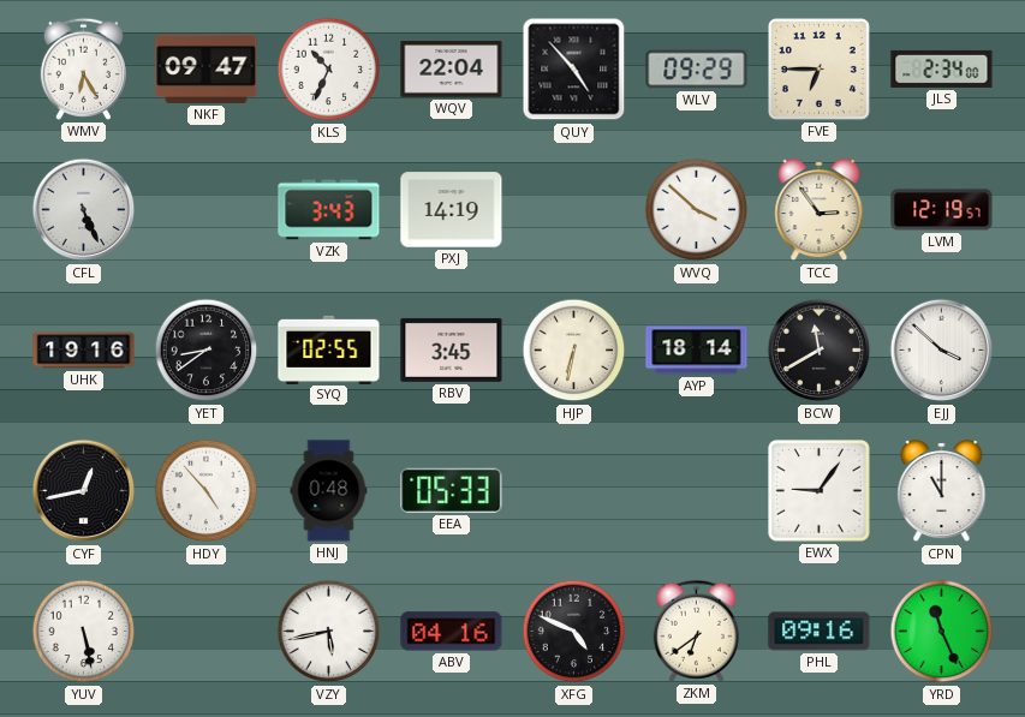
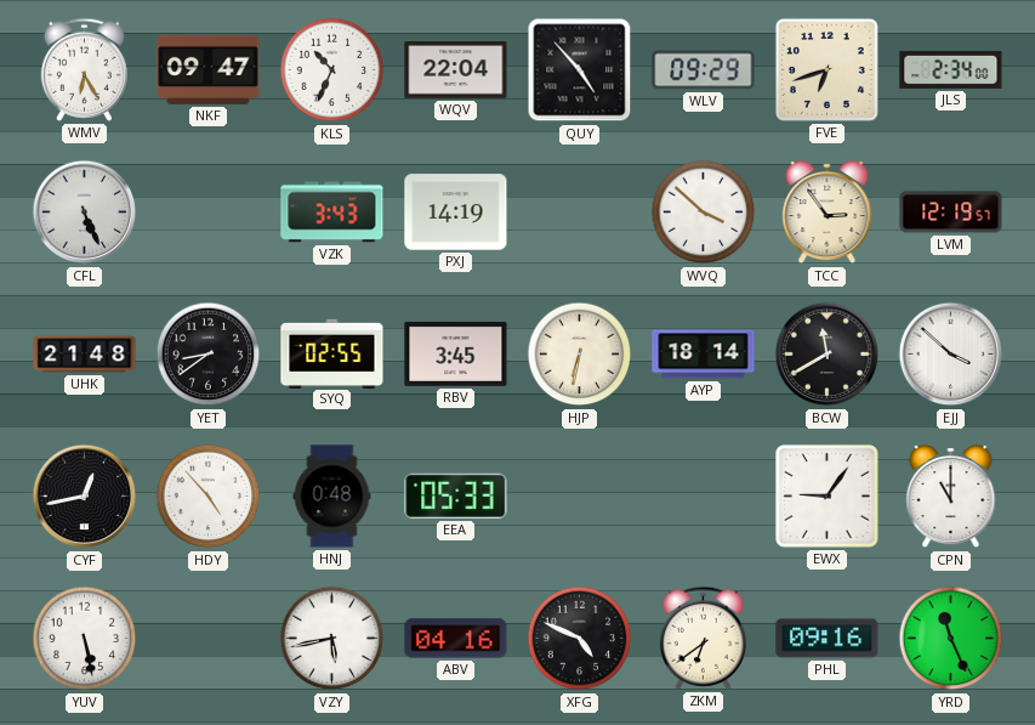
FVE: 6:45 -> 6:42
UHK: 19:16 -> 21:48
